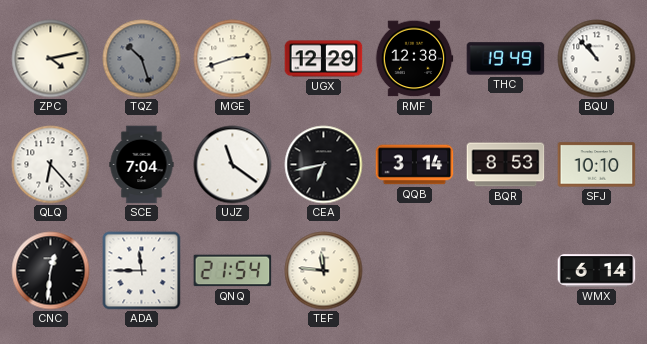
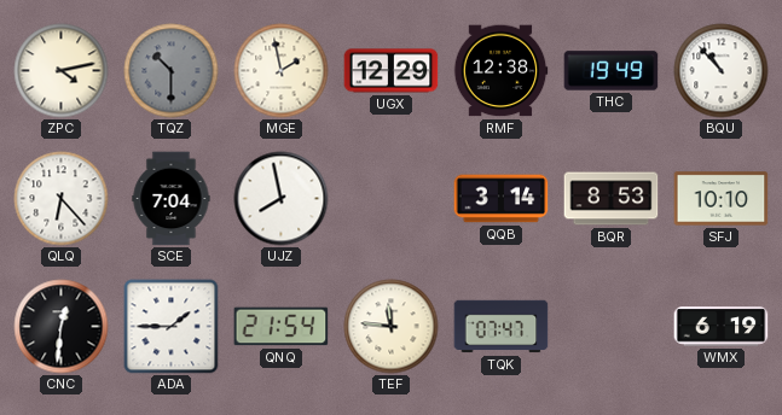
TQZ: 10:27 -> 10:30
MGE: 2:42 -> 1:58
UJZ: 11:21 -> 7:58
CEA: 6:43 -> none
ADA: 11:45 -> 1:45
TQK: none -> 07:47
WMX: 6:14 -> 6:19
